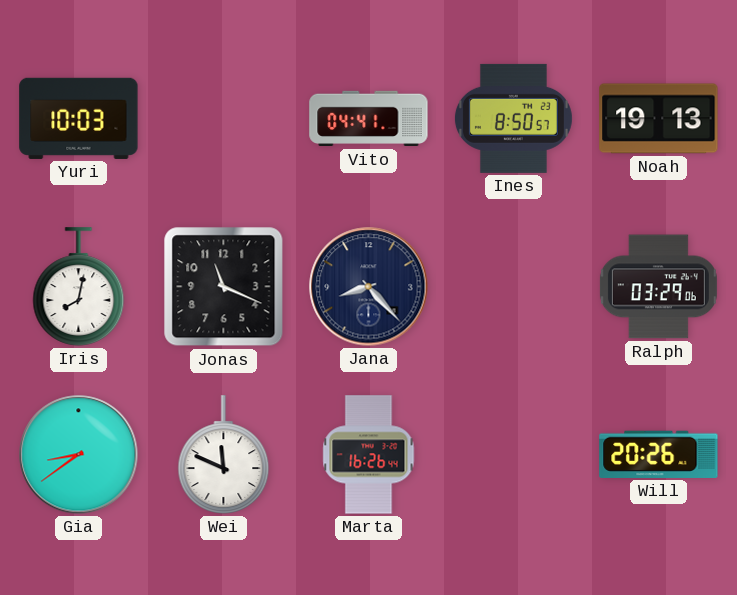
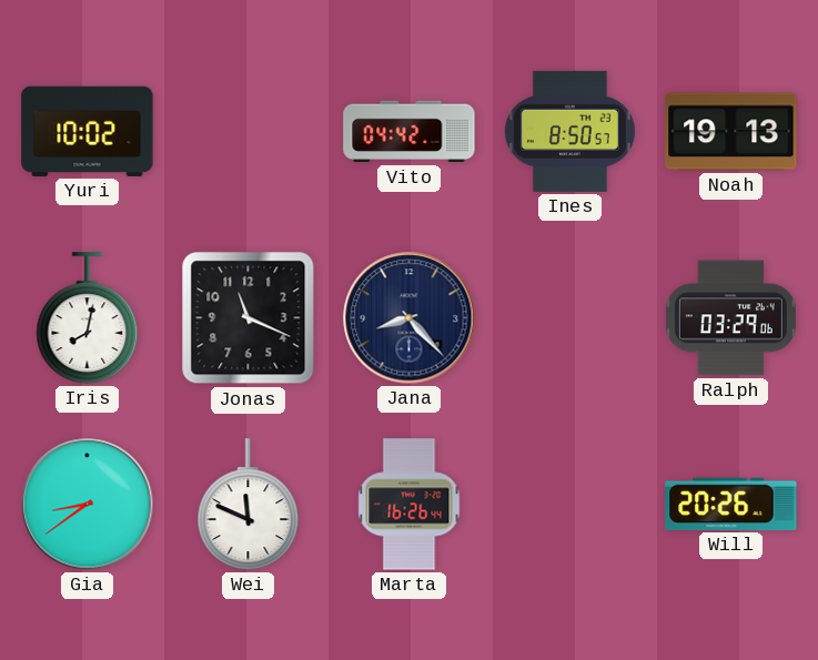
Yuri: 10:03 -> 10:02
Vito: 04:41 -> 04:42
